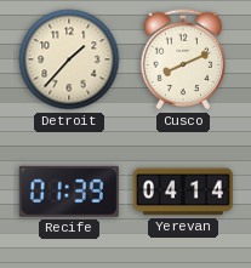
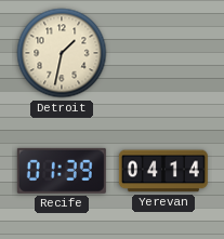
Detroit: 1:37 -> 1:32
Cusco: 8:11 -> none
